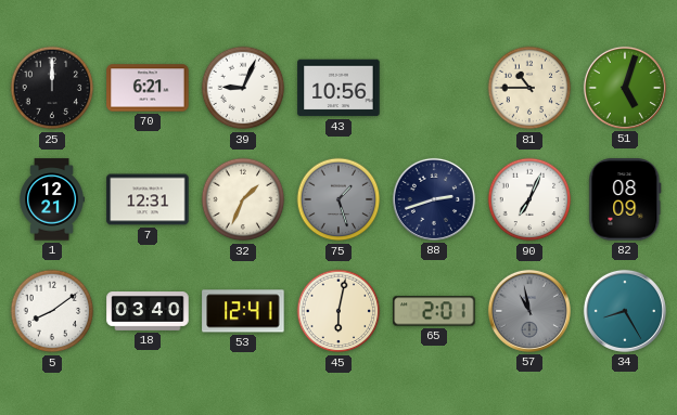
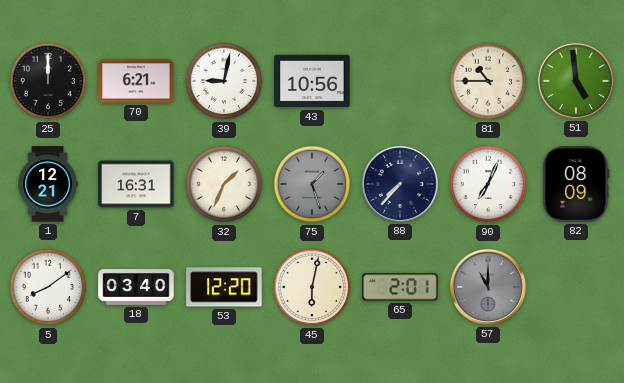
39: 9:04 -> 9:02
51: 5:03 -> 4:59
7: 12:31 -> 16:31
88: 2:42 -> 7:37
53: 12:41 -> 12:20
57: 10:58 -> 11:00
34: 8:25 -> none
